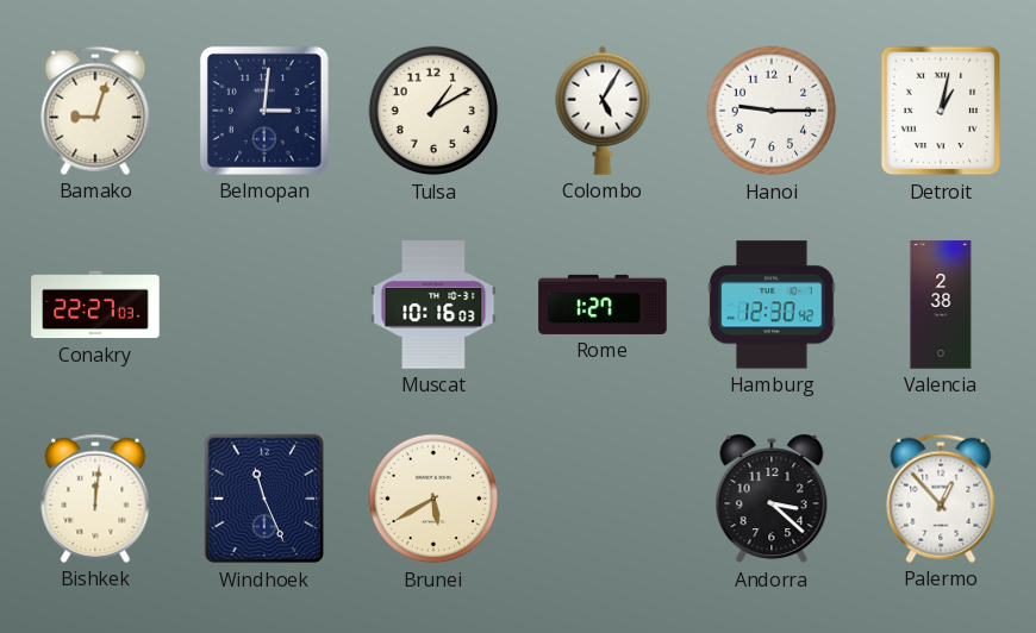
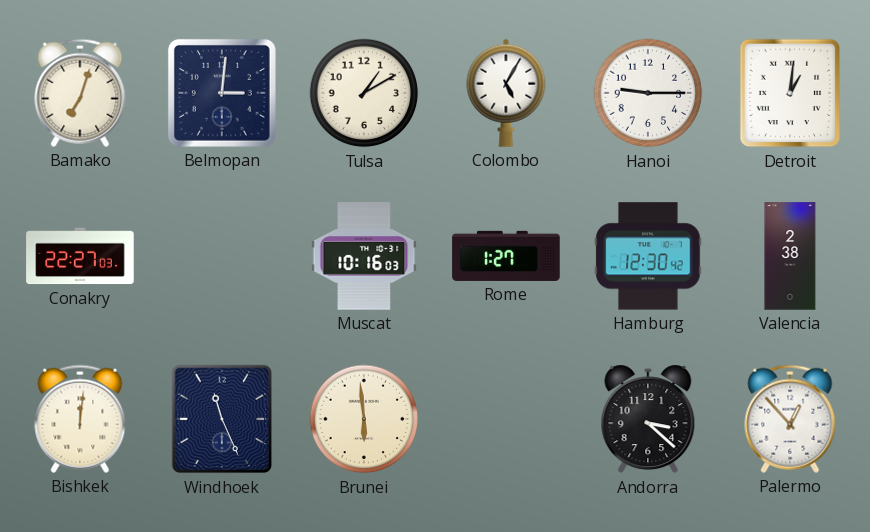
Bamako: 9:03 -> 7:03
Detroit: 1:02 -> 1:01
Brunei: 5:40 -> 5:59
